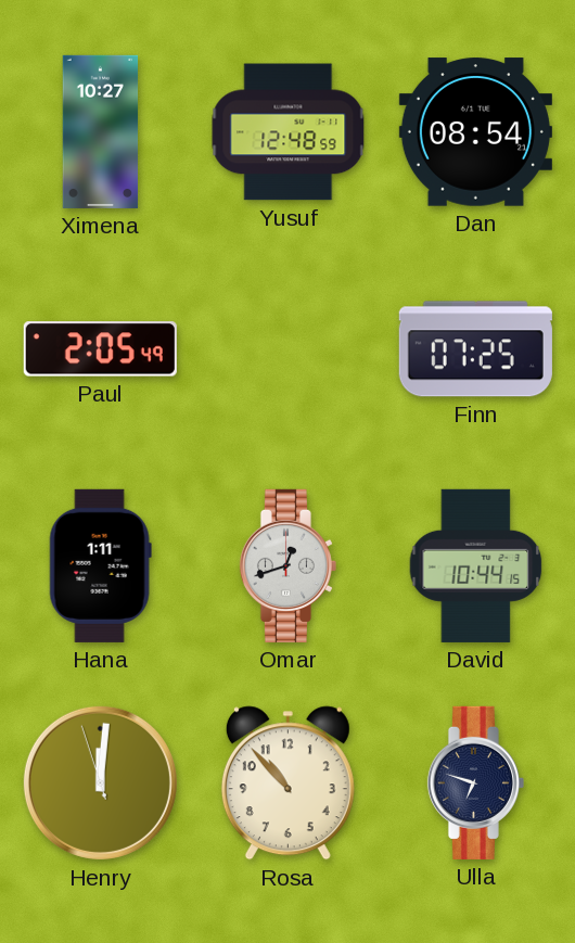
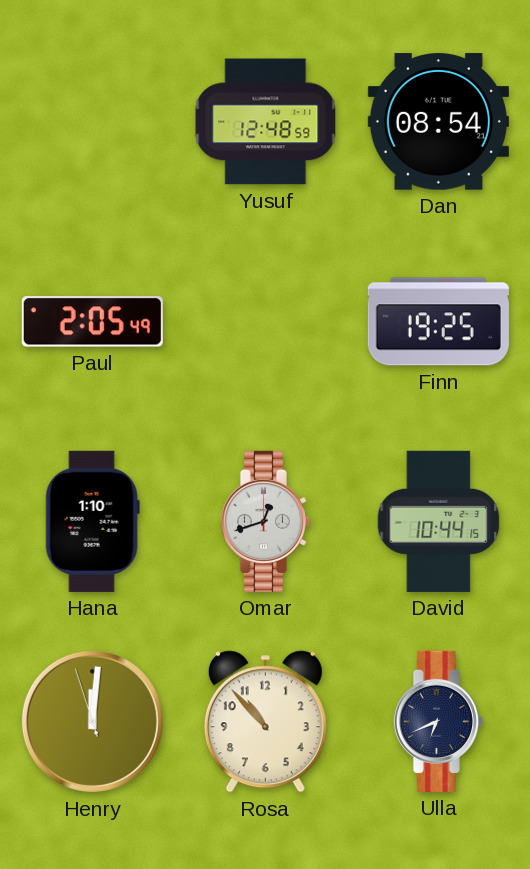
Ximena: 10:27 -> none
Finn: 07:25 -> 19:25
Hana: 1:11 -> 1:10
Ulla: 6:48 -> 6:41
